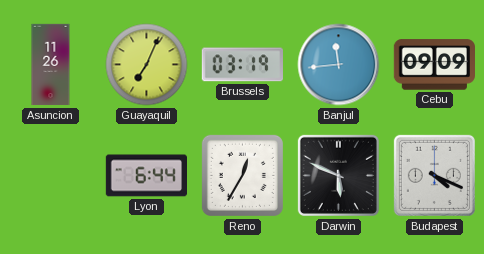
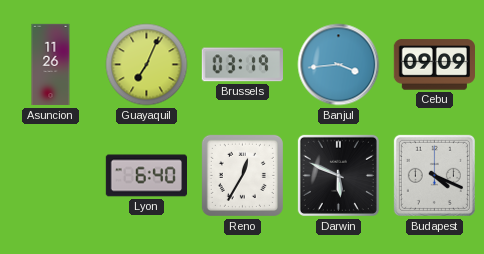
Banjul: 11:44 -> 3:44
Lyon: 6:44 -> 6:40
